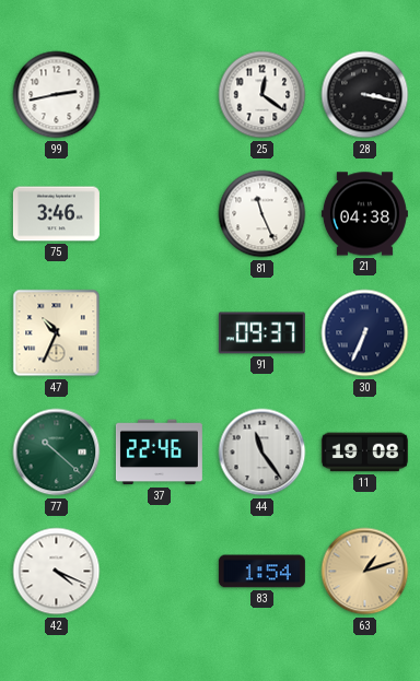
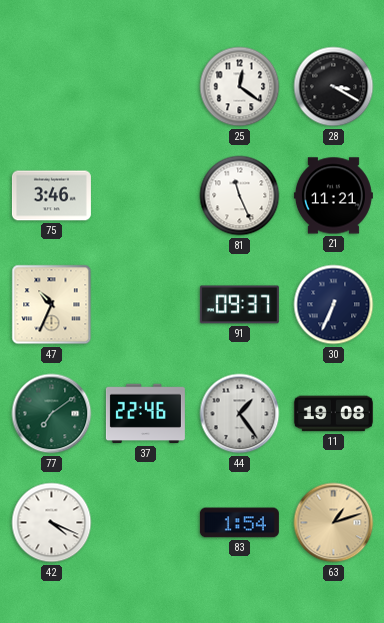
99: 2:43 -> none
28: 3:17 -> 3:20
21: 04:38 -> 11:21
77: 10:22 -> 7:09
44: 11:24 -> 1:24
